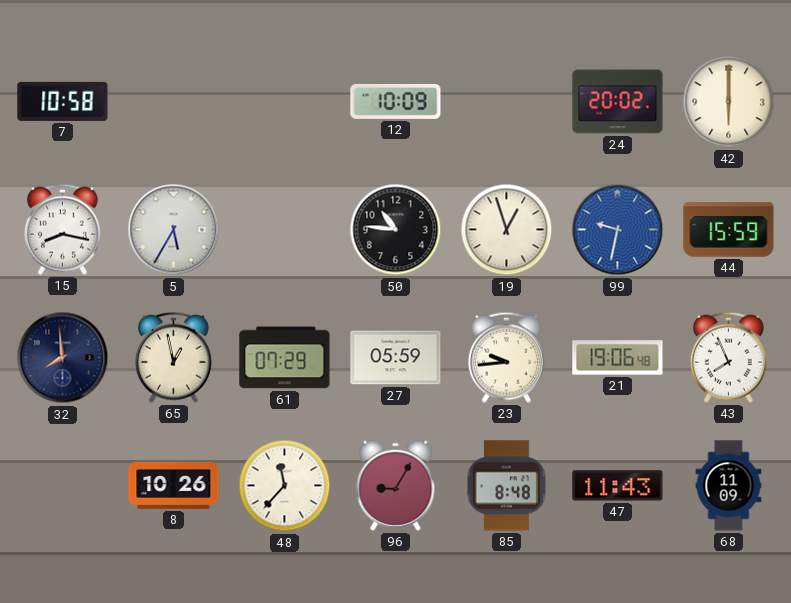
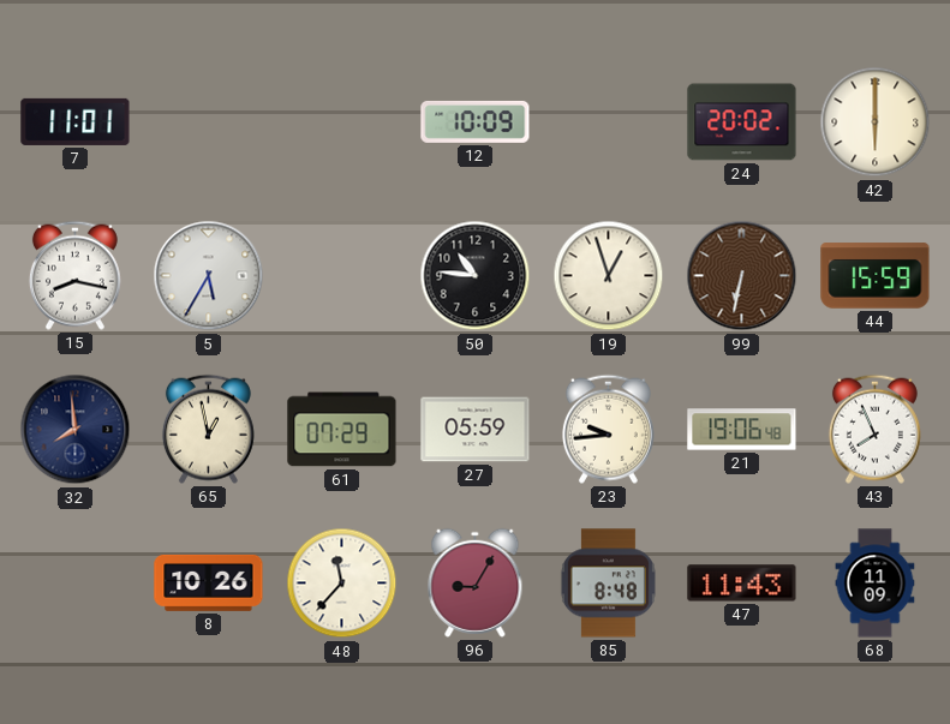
7: 10:58 -> 11:01
99: 9:32 -> 6:32
99 dial: blue -> brown
